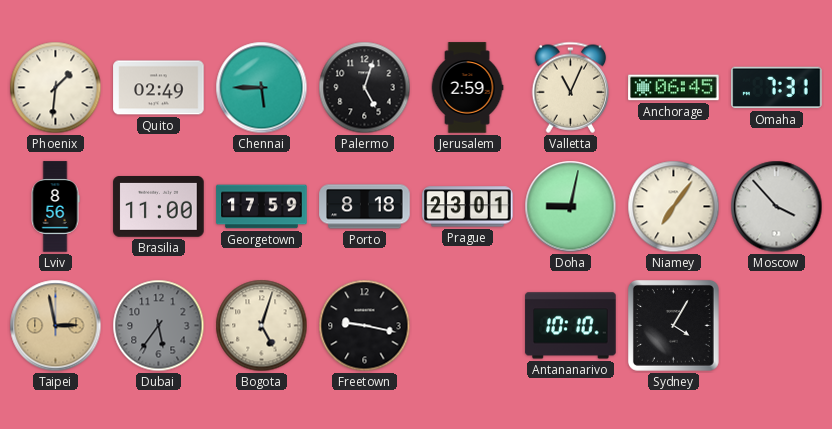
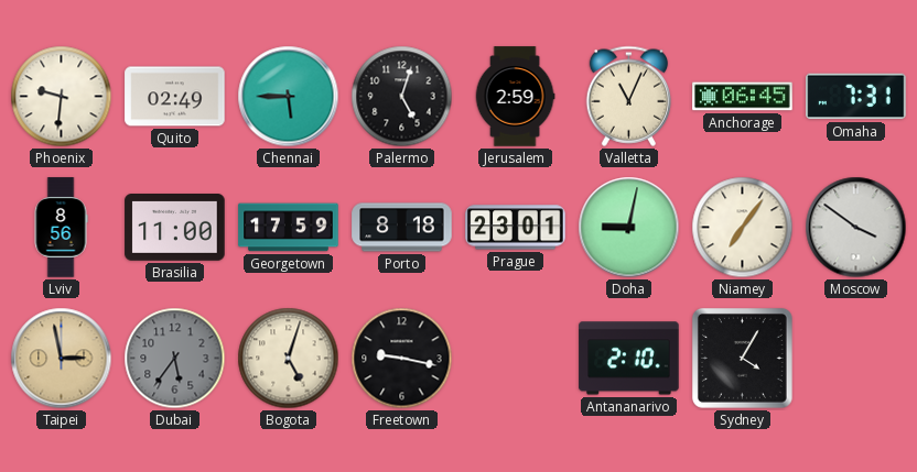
Phoenix: 1:31 -> 9:31
Moscow: 3:53 -> 3:51
Antananarivo: 10:10 -> 2:10
